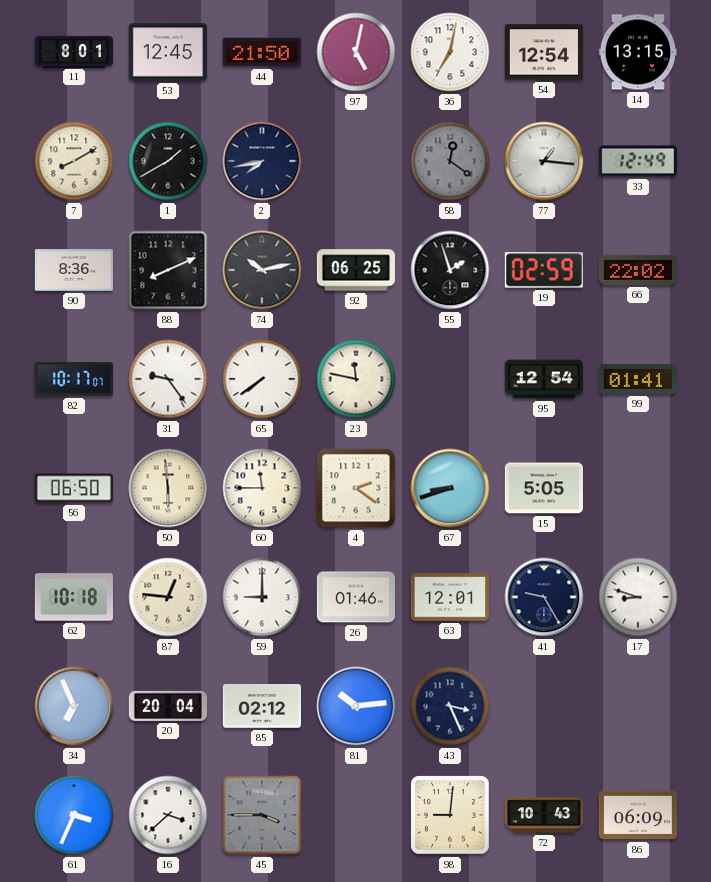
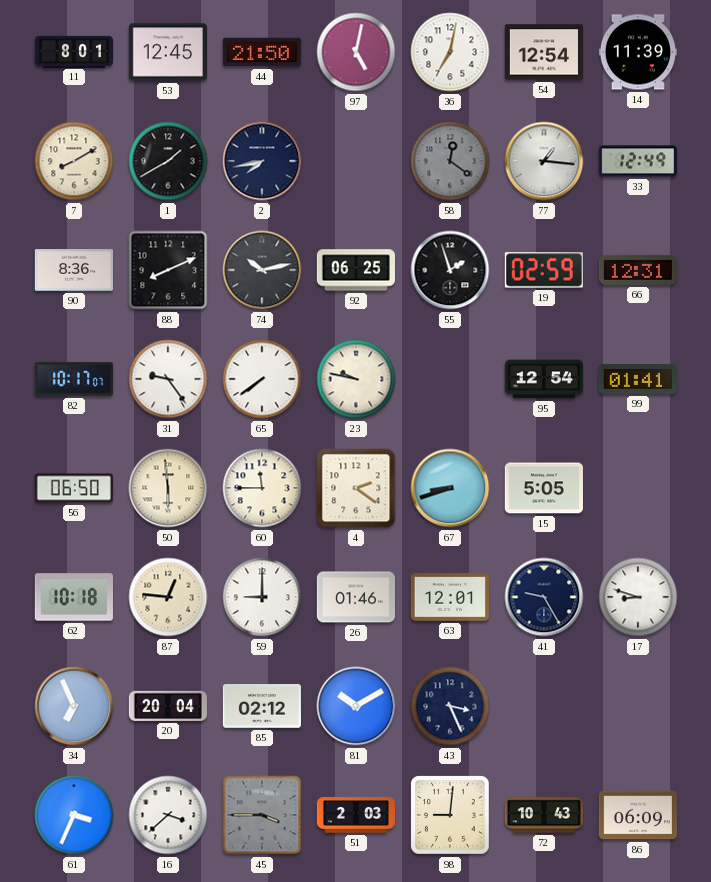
14: 13:15 -> 11:39
66: 22:02 -> 12:31
23: 11:47 -> 9:47
81: 10:14 -> 10:10
51: none -> 2:03
